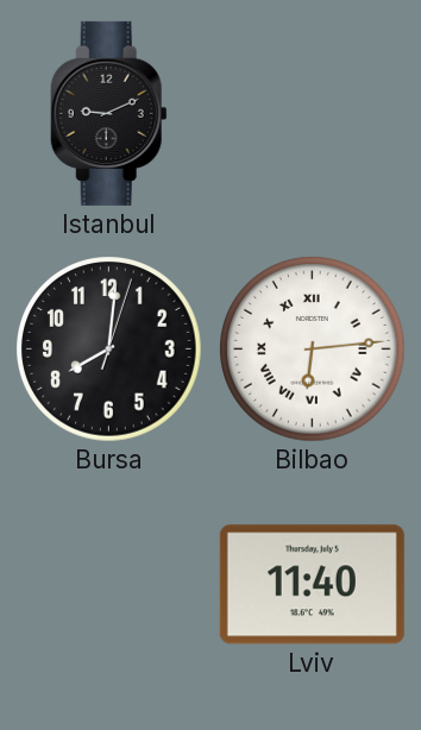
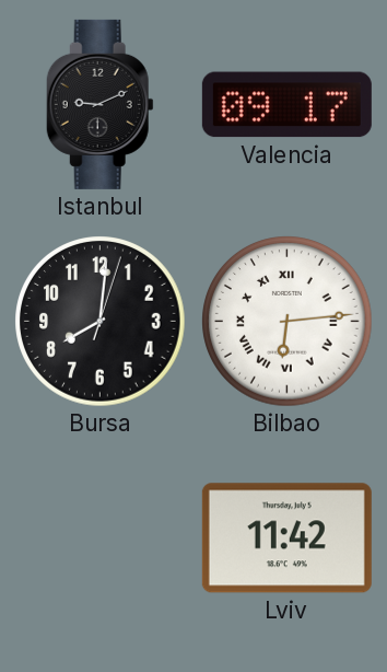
Valencia: none -> 09:17
Lviv: 11:40 -> 11:42
